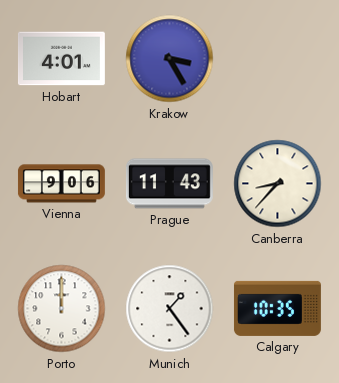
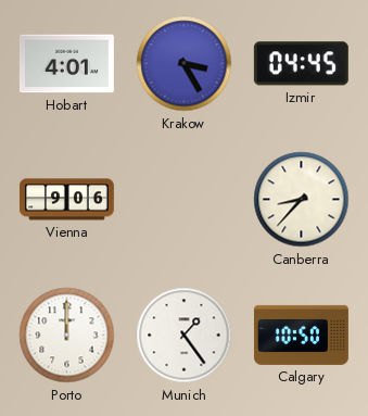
Izmir: none -> 04:45
Prague: 11:43 -> none
Calgary: 10:35 -> 10:50
